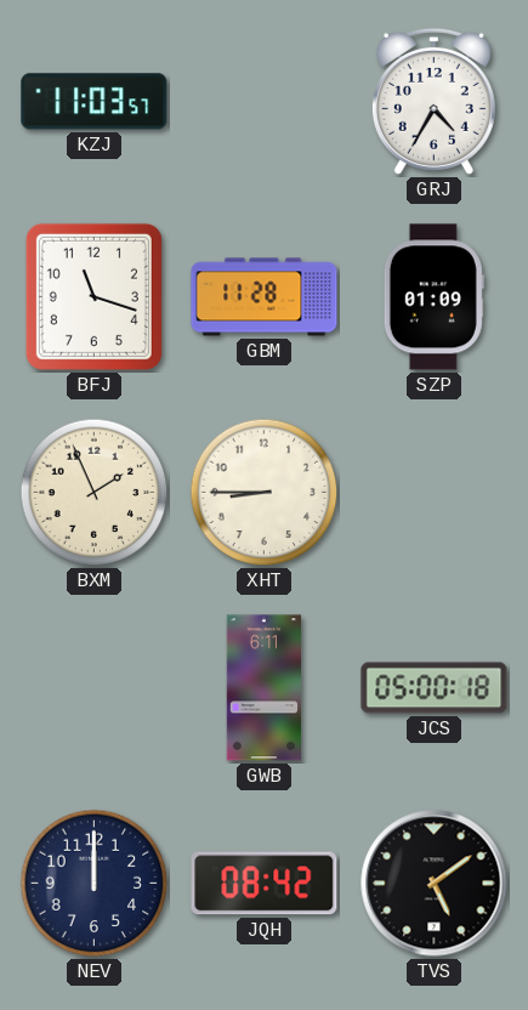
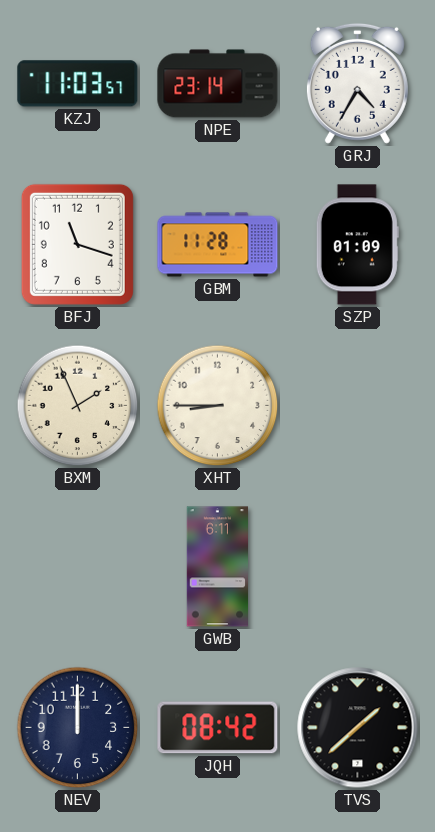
NPE: none -> 23:14
JCS: 05:00 -> none
TVS: 5:09 -> 1:38
